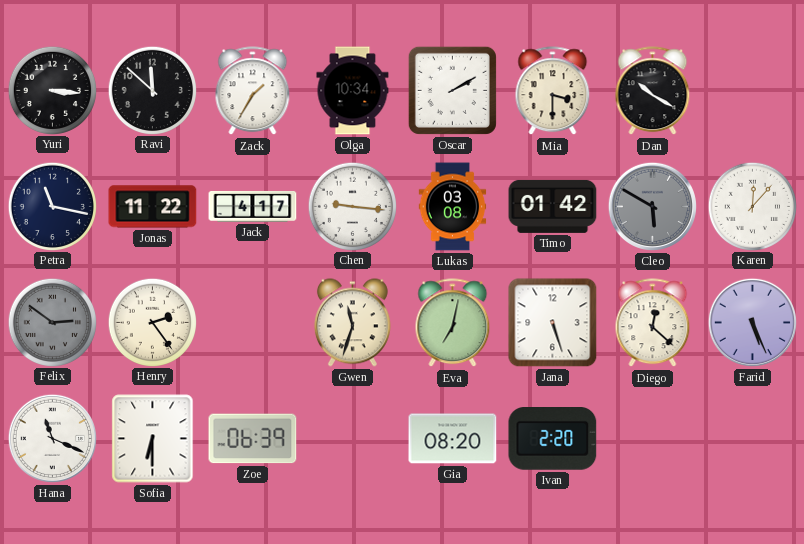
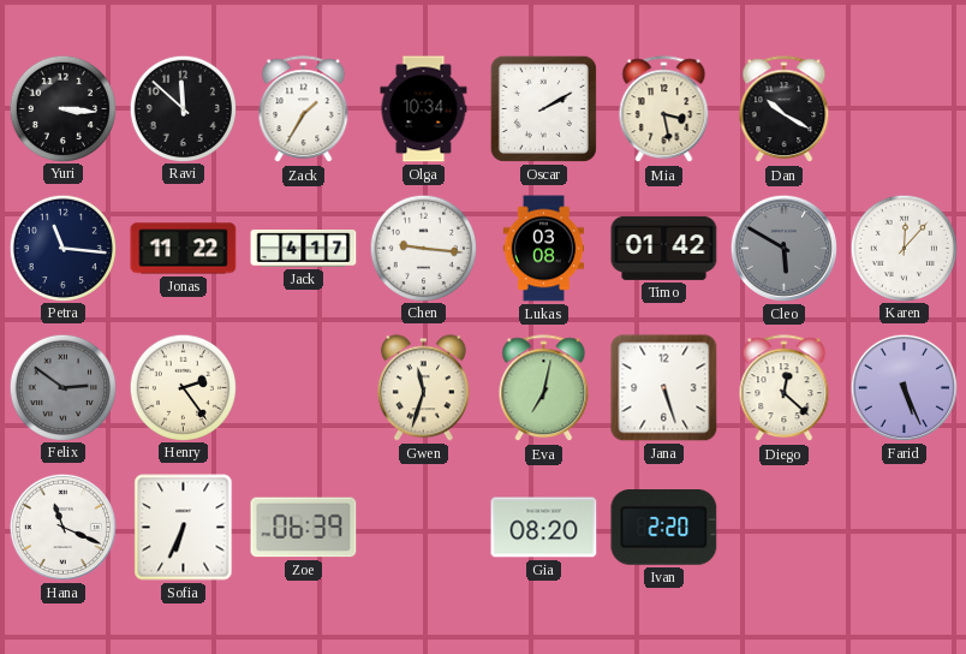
Mia: 3:30 -> 3:28
Petra: 11:17 -> 11:16
Sofia: 6:30 -> 6:34
